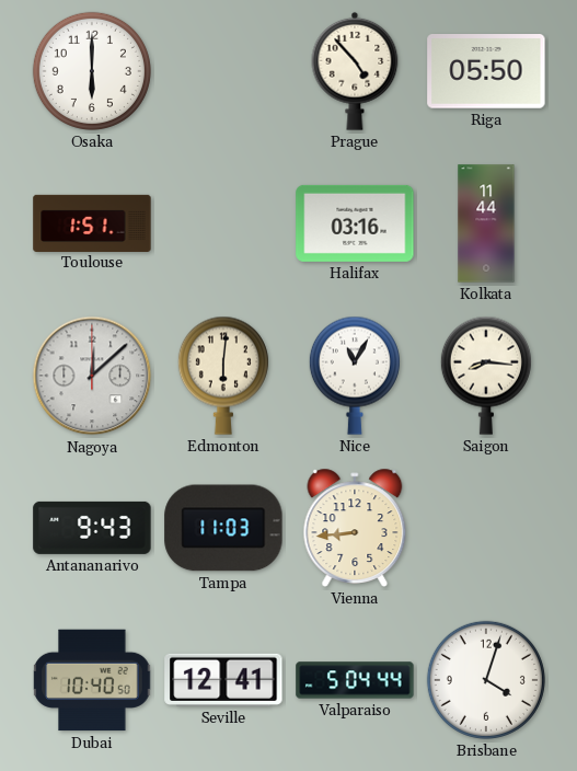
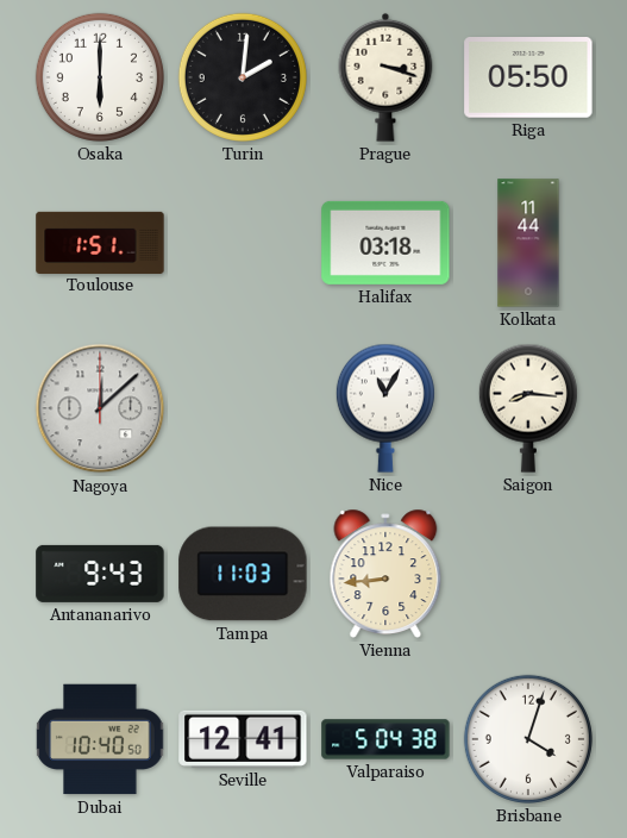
Turin: none -> 2:01
Prague: 4:53 -> 3:18
Halifax: 03:16 -> 03:18
Edmonton: 6:01 -> none
Valparaiso: 5:04:44 -> 5:04:38
